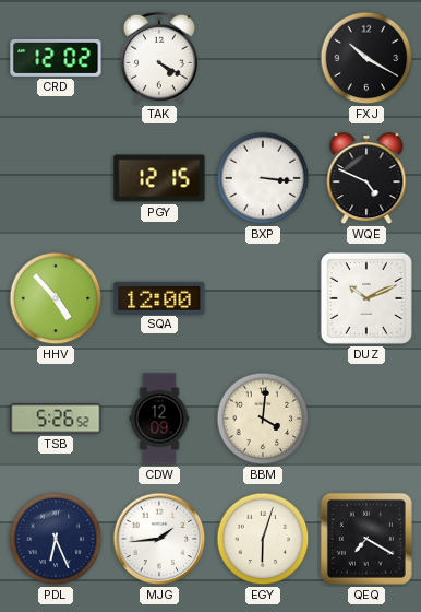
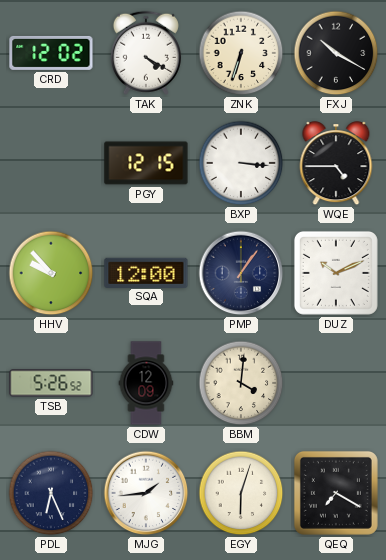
ZNK: none -> 6:33
WQE: 4:49 -> 4:45
HHV: 4:53 -> 9:53
PMP: none -> 1:06
